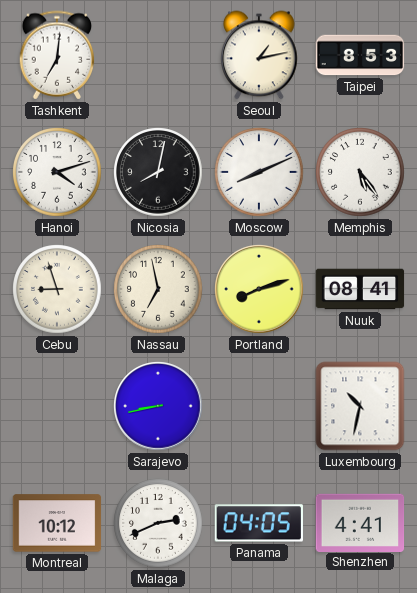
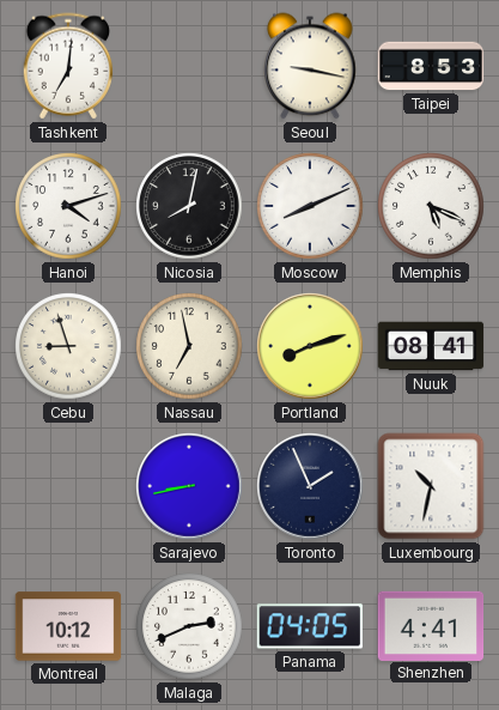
Seoul: 1:13 -> 9:17
Memphis: 5:24 -> 5:19
Toronto: none -> 1:56
